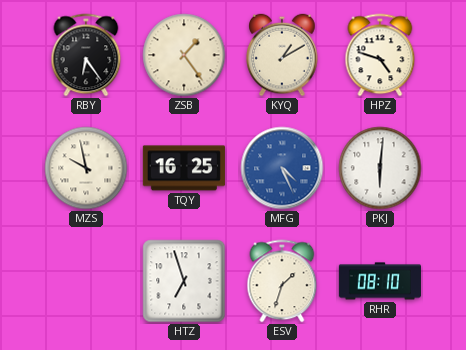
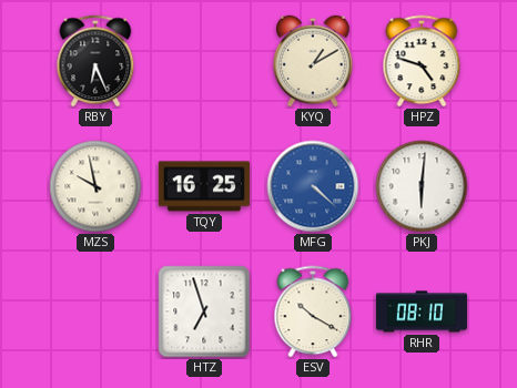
RBY: 6:24 -> 6:26
ZSB: 1:24 -> none
MFG: 4:26 -> 4:22
ESV: 1:33 -> 10:20
